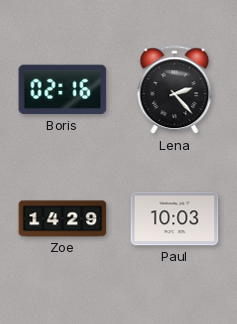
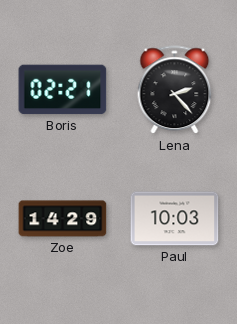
Boris: 02:16 -> 02:21
